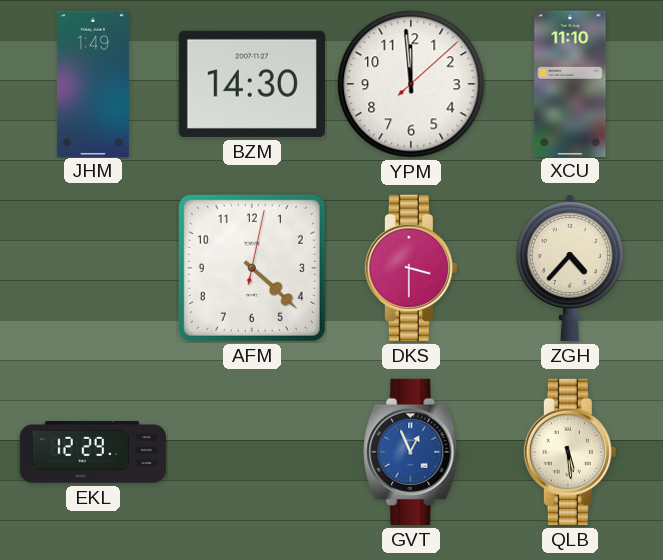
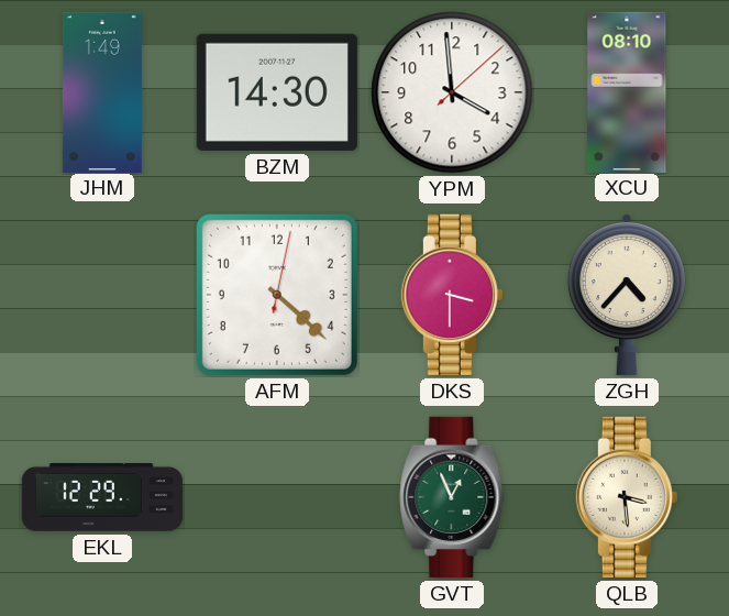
YPM: 11:59 -> 3:59
XCU: 11:10 -> 08:10
GVT dial: blue -> green
QLB: 5:29 -> 3:29
